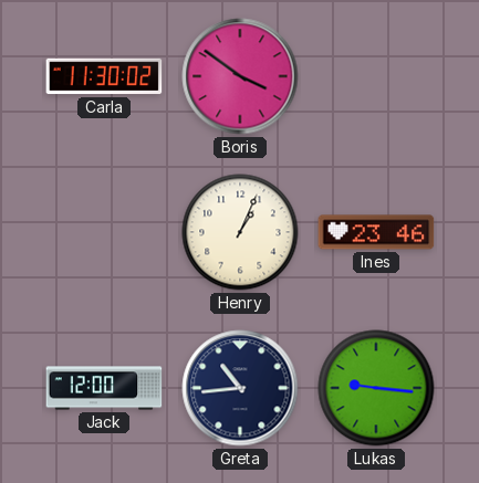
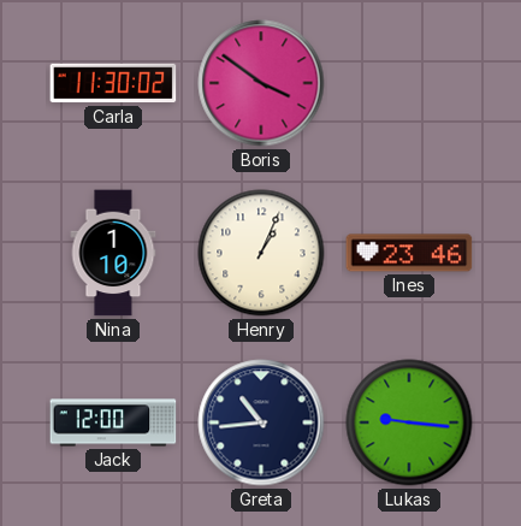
Nina: none -> 1:10
